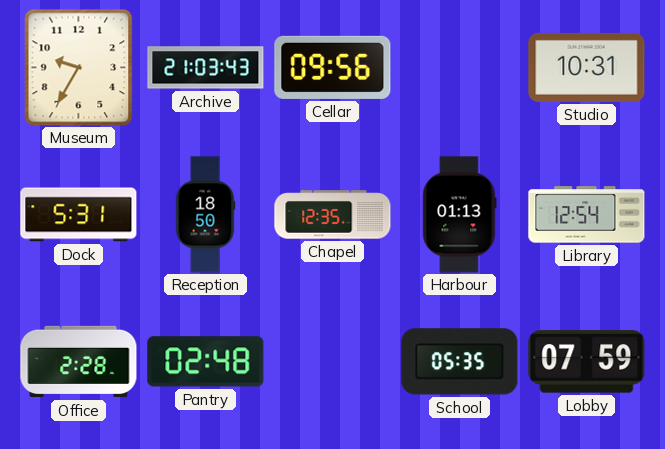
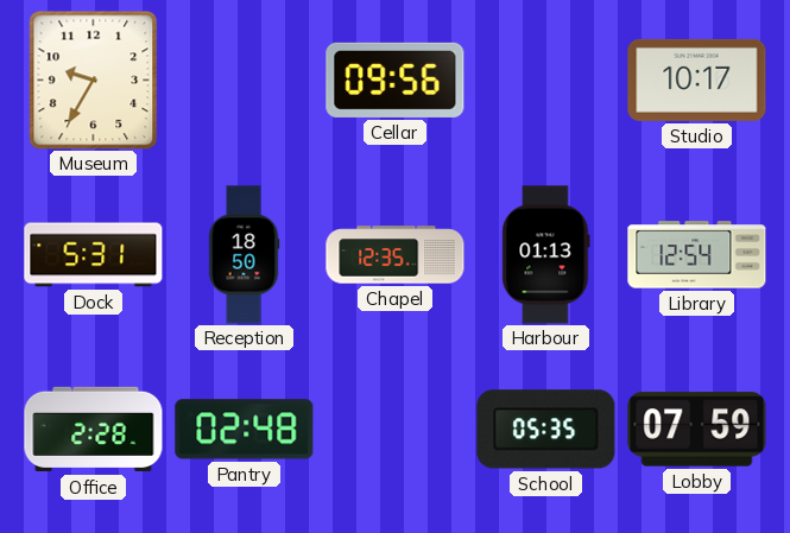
Archive: 21:03 -> none
Studio: 10:31 -> 10:17
